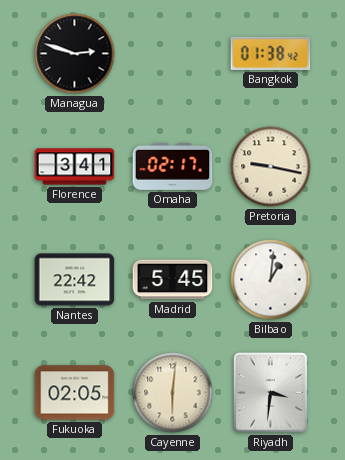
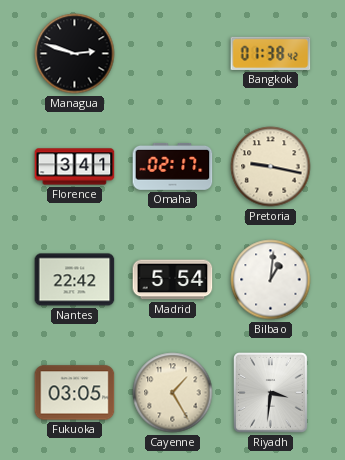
Madrid: 5:45 -> 5:54
Fukuoka: 02:05 -> 03:05
Cayenne: 6:01 -> 1:25
